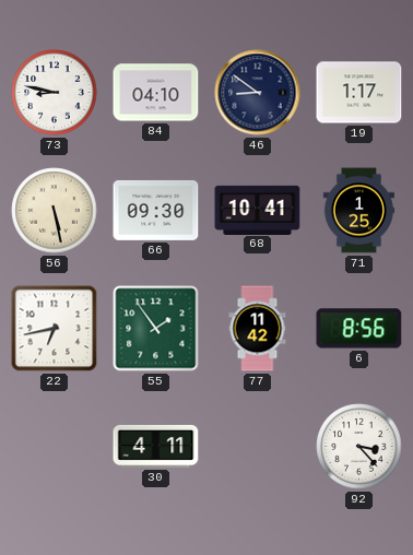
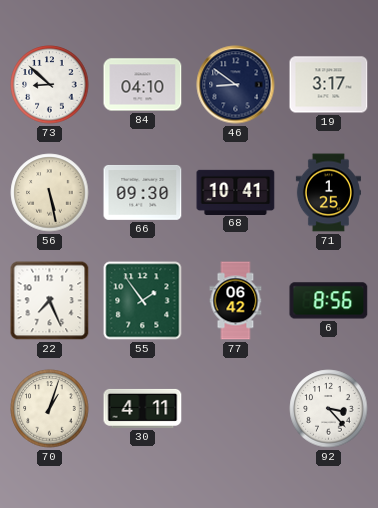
73: 8:47 -> 8:52
19: 1:17 -> 3:17
22: 6:43 -> 7:26
77: 11:42 -> 06:42
70: none -> 1:03
